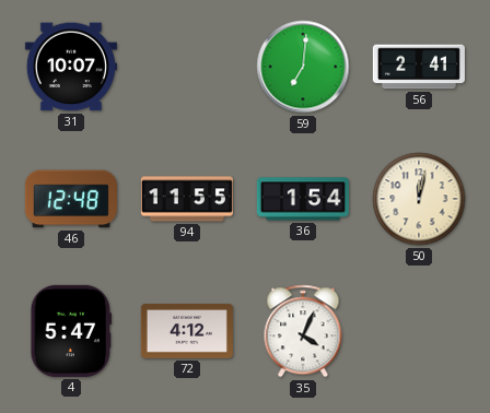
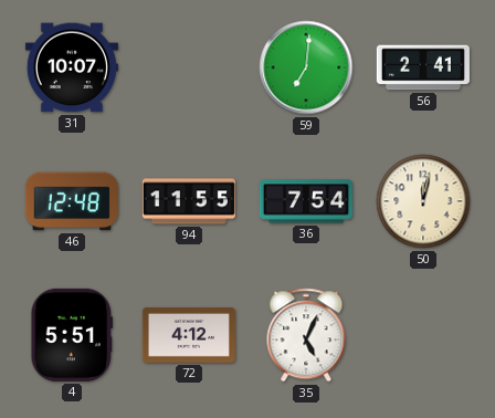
36: 1:54 -> 7:54
4: 5:47 -> 5:51
35: 4:04 -> 5:04
